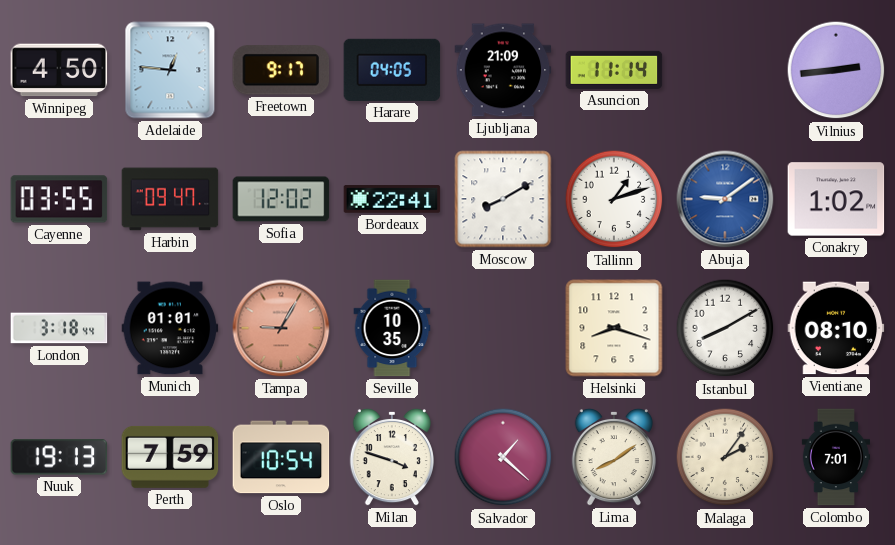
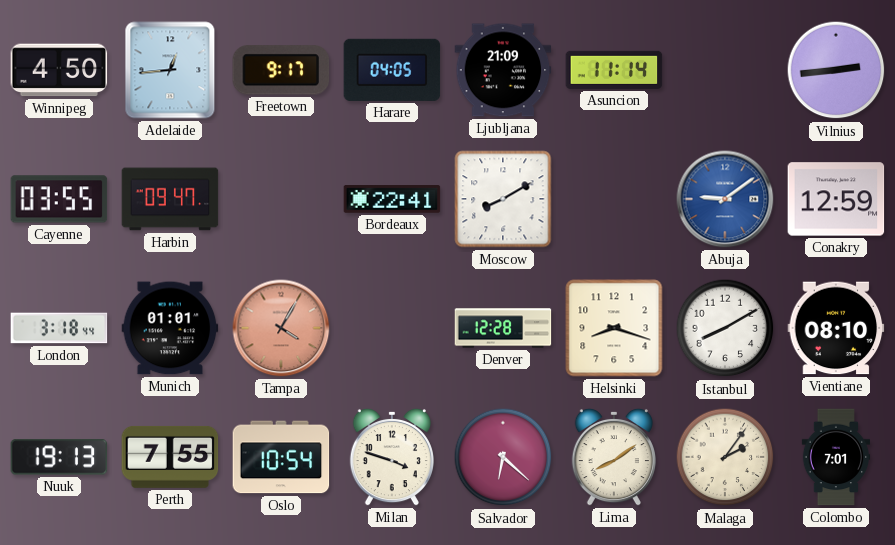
Adelaide: 12:46 -> 12:44
Sofia: 12:02 -> none
Tallinn: 1:12 -> none
Conakry: 1:02 -> 12:59
Tampa: 9:05 -> 4:05
Seville: 10:35 -> none
Denver: none -> 12:28
Perth: 7:59 -> 7:55
Salvador: 1:22 -> 6:22
